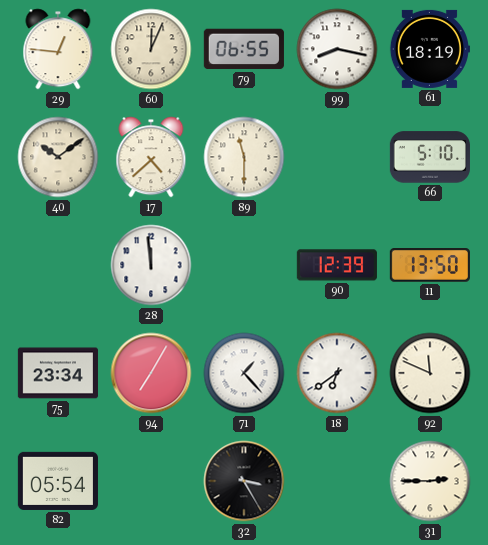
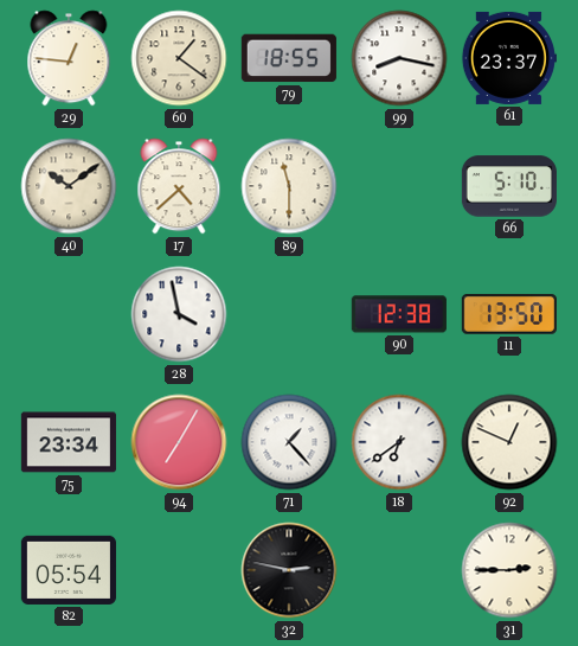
60: 12:04 -> 1:21
79: 06:55 -> 18:55
61: 18:19 -> 23:37
28: 11:59 -> 3:58
90: 12:39 -> 12:38
92: 11:49 -> 12:49
32: 3:25 -> 2:47
